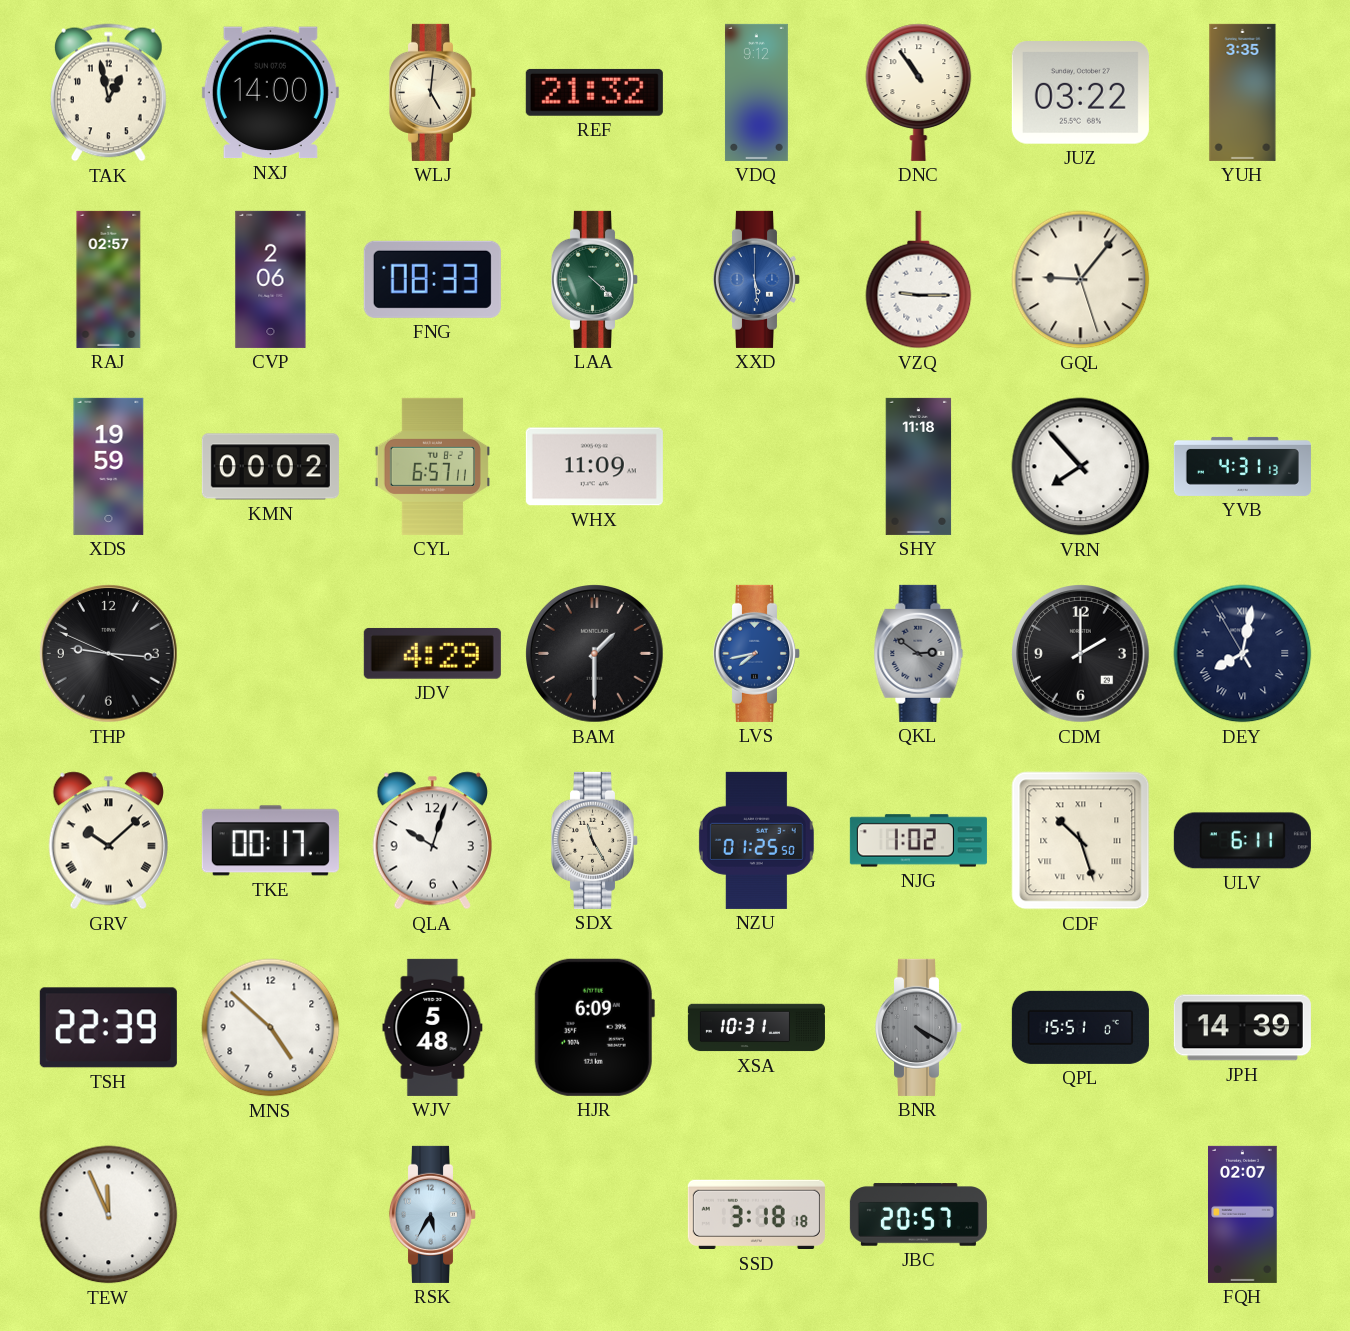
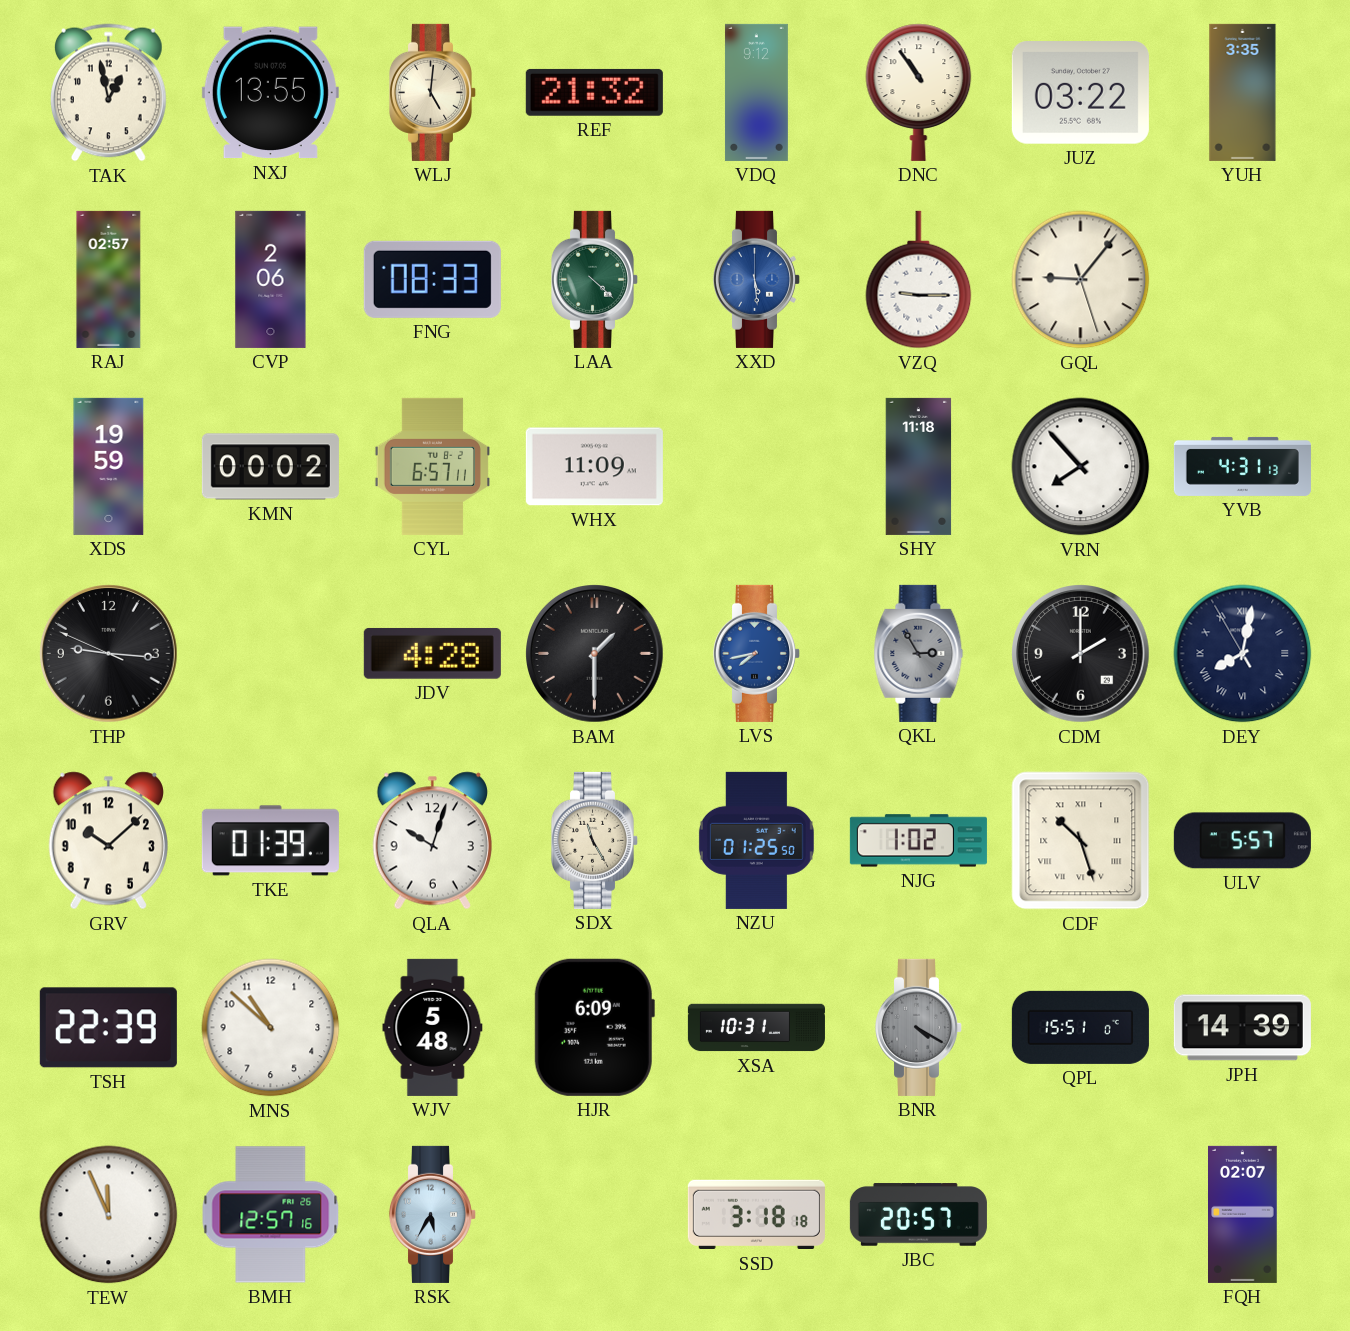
NXJ: 14:00 -> 13:55
JDV: 4:29 -> 4:28
QKL: 2:51 -> 2:55
GRV numerals: Roman -> Arabic
TKE: 00:17 -> 01:39
ULV: 6:11 -> 5:57
MNS: 4:52 -> 10:52
BMH: none -> 12:57
